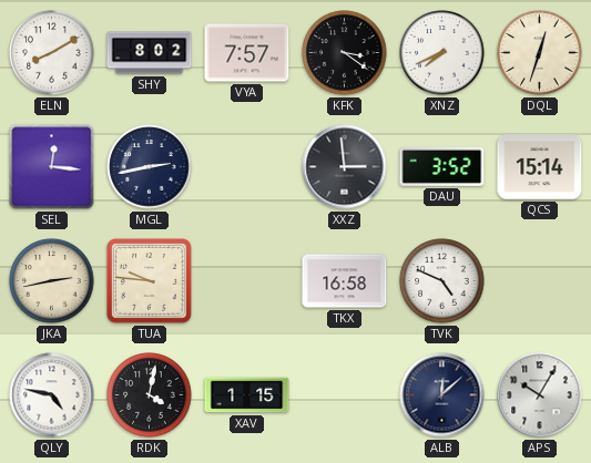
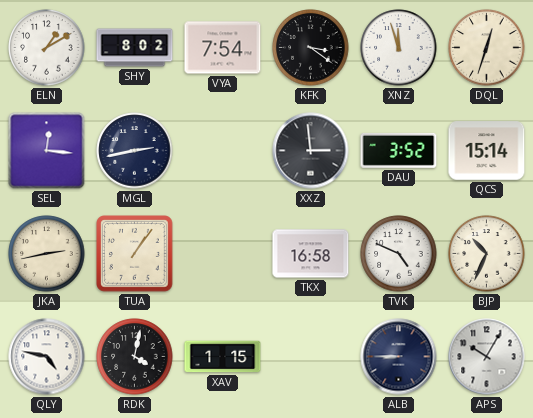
ELN: 8:10 -> 1:10
VYA: 7:57 -> 7:54
XNZ: 7:41 -> 11:57
TUA: 9:46 -> 1:06
BJP: none -> 10:34
ALB: 12:08 -> 8:45
